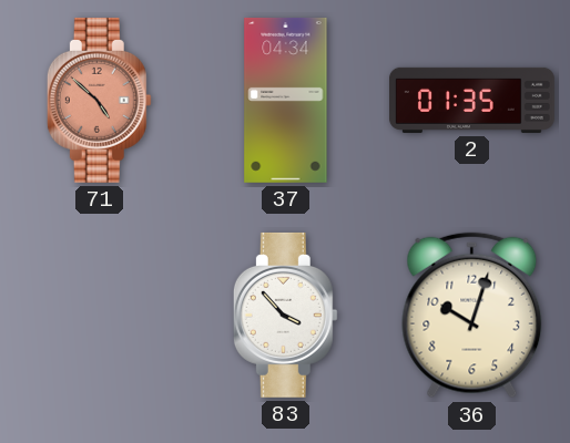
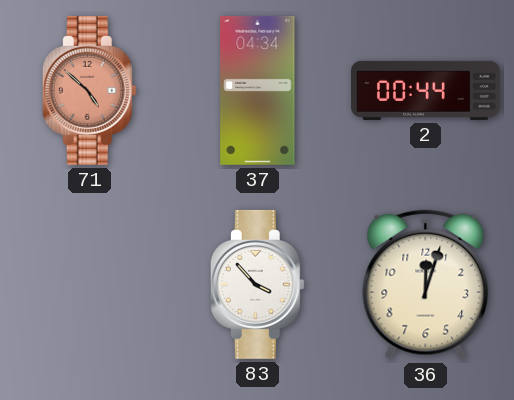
2: 01:35 -> 00:44
36: 10:03 -> 12:03
